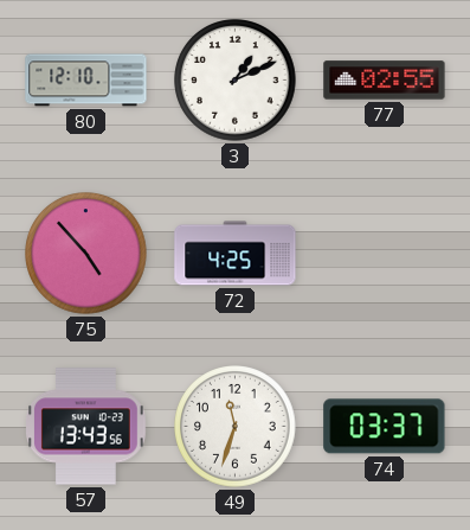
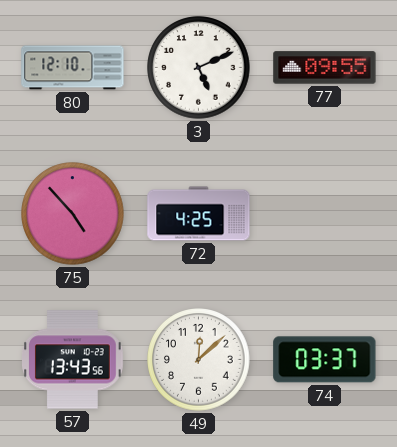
3: 1:11 -> 5:11
77: 02:55 -> 09:55
49: 11:33 -> 12:08
